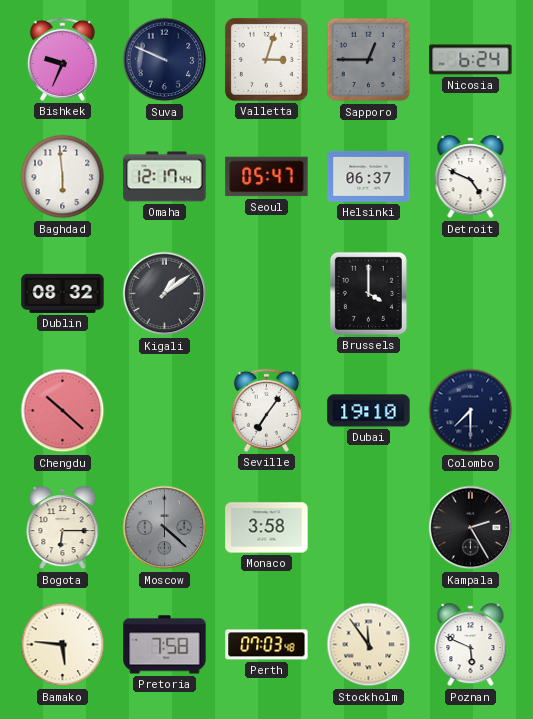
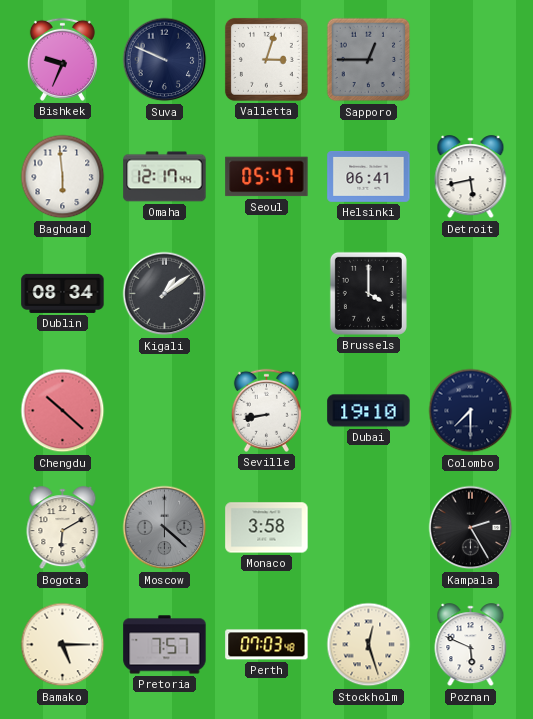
Nicosia: 6:24 -> none
Helsinki: 06:37 -> 06:41
Detroit: 4:49 -> 5:43
Dublin: 08:32 -> 08:34
Seville: 7:06 -> 8:43
Bogota: 6:15 -> 6:10
Bamako: 5:46 -> 5:15
Pretoria: 7:58 -> 7:57
Stockholm: 11:54 -> 12:27
